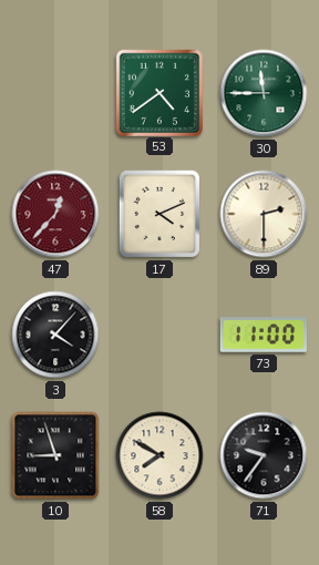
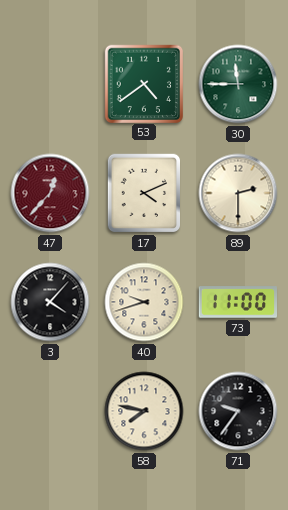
40: none -> 9:42
10: 8:57 -> none
58: 7:50 -> 7:47
